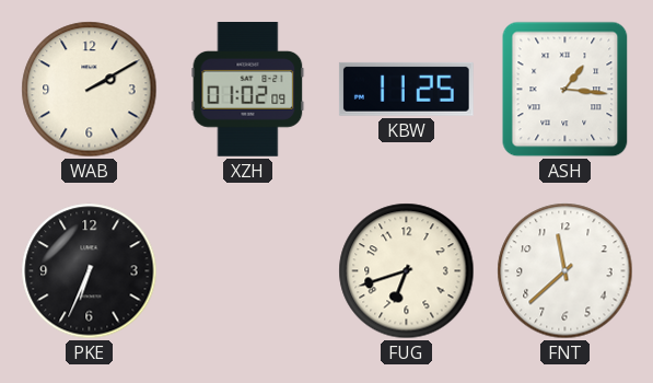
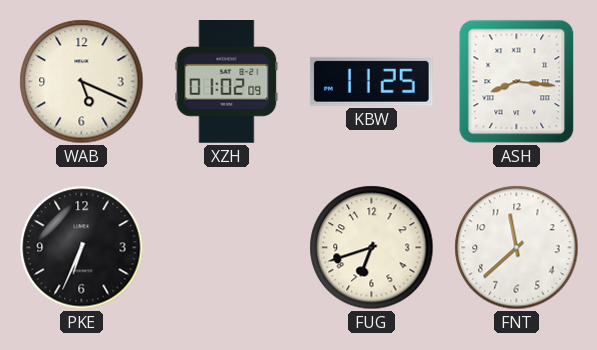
WAB: 2:10 -> 5:19
ASH: 1:16 -> 8:16
